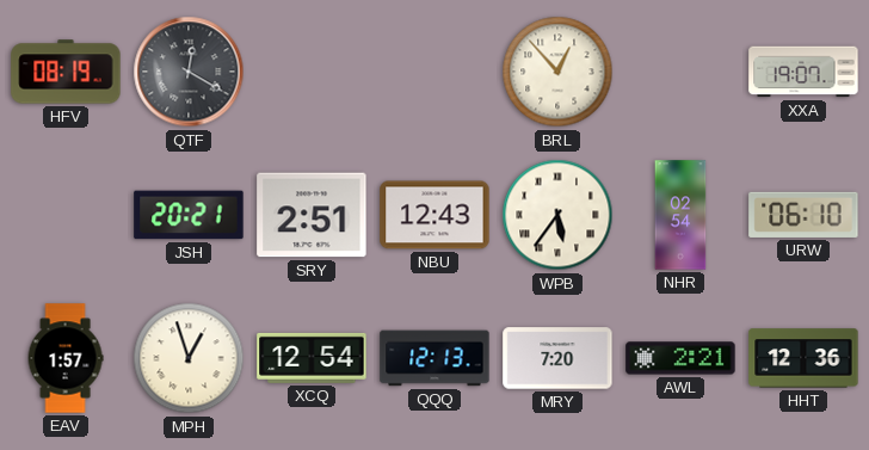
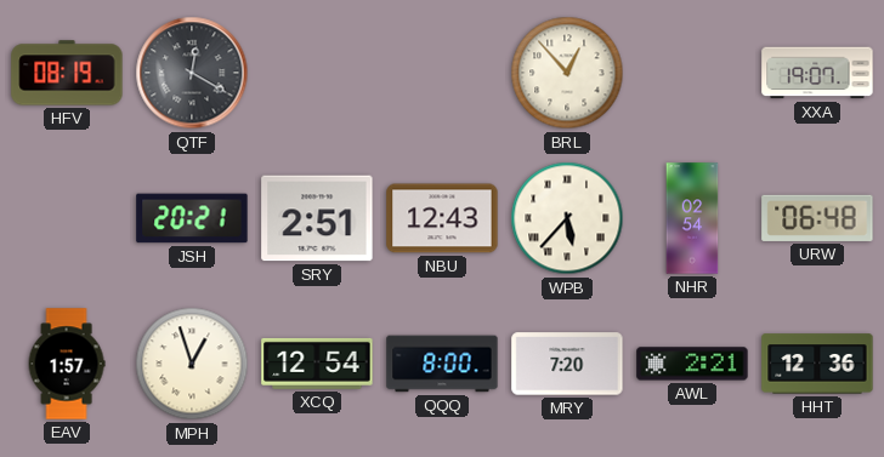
WPB: 5:36 -> 5:37
URW: 06:10 -> 06:48
QQQ: 12:13 -> 8:00
